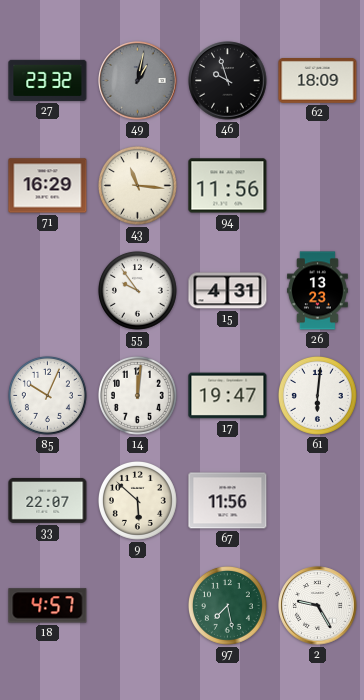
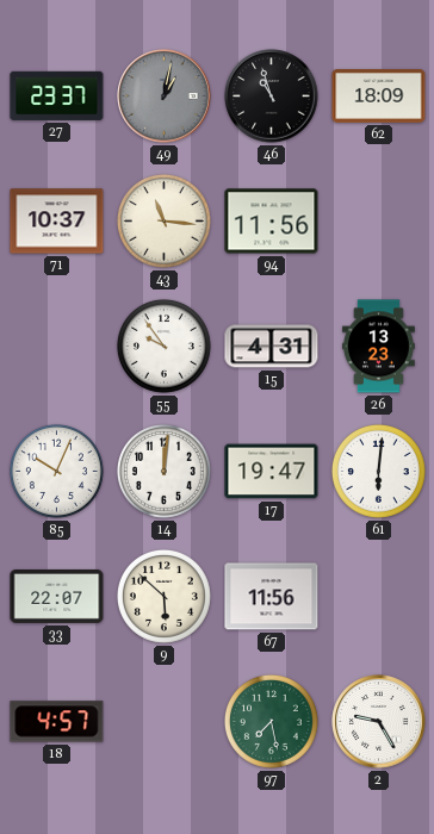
27: 23:32 -> 23:37
46: 9:57 -> 10:57
71: 16:29 -> 10:37
